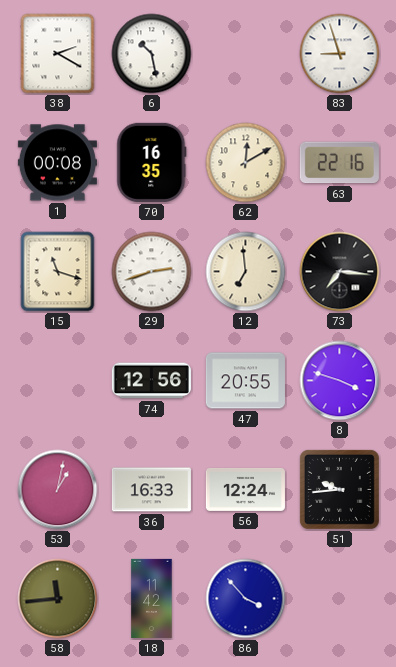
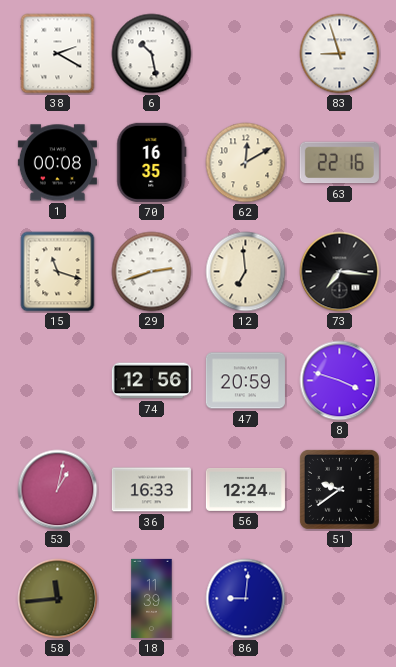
47: 20:55 -> 20:59
51: 9:44 -> 9:39
18: 11:42 -> 11:39
86: 3:53 -> 9:01
